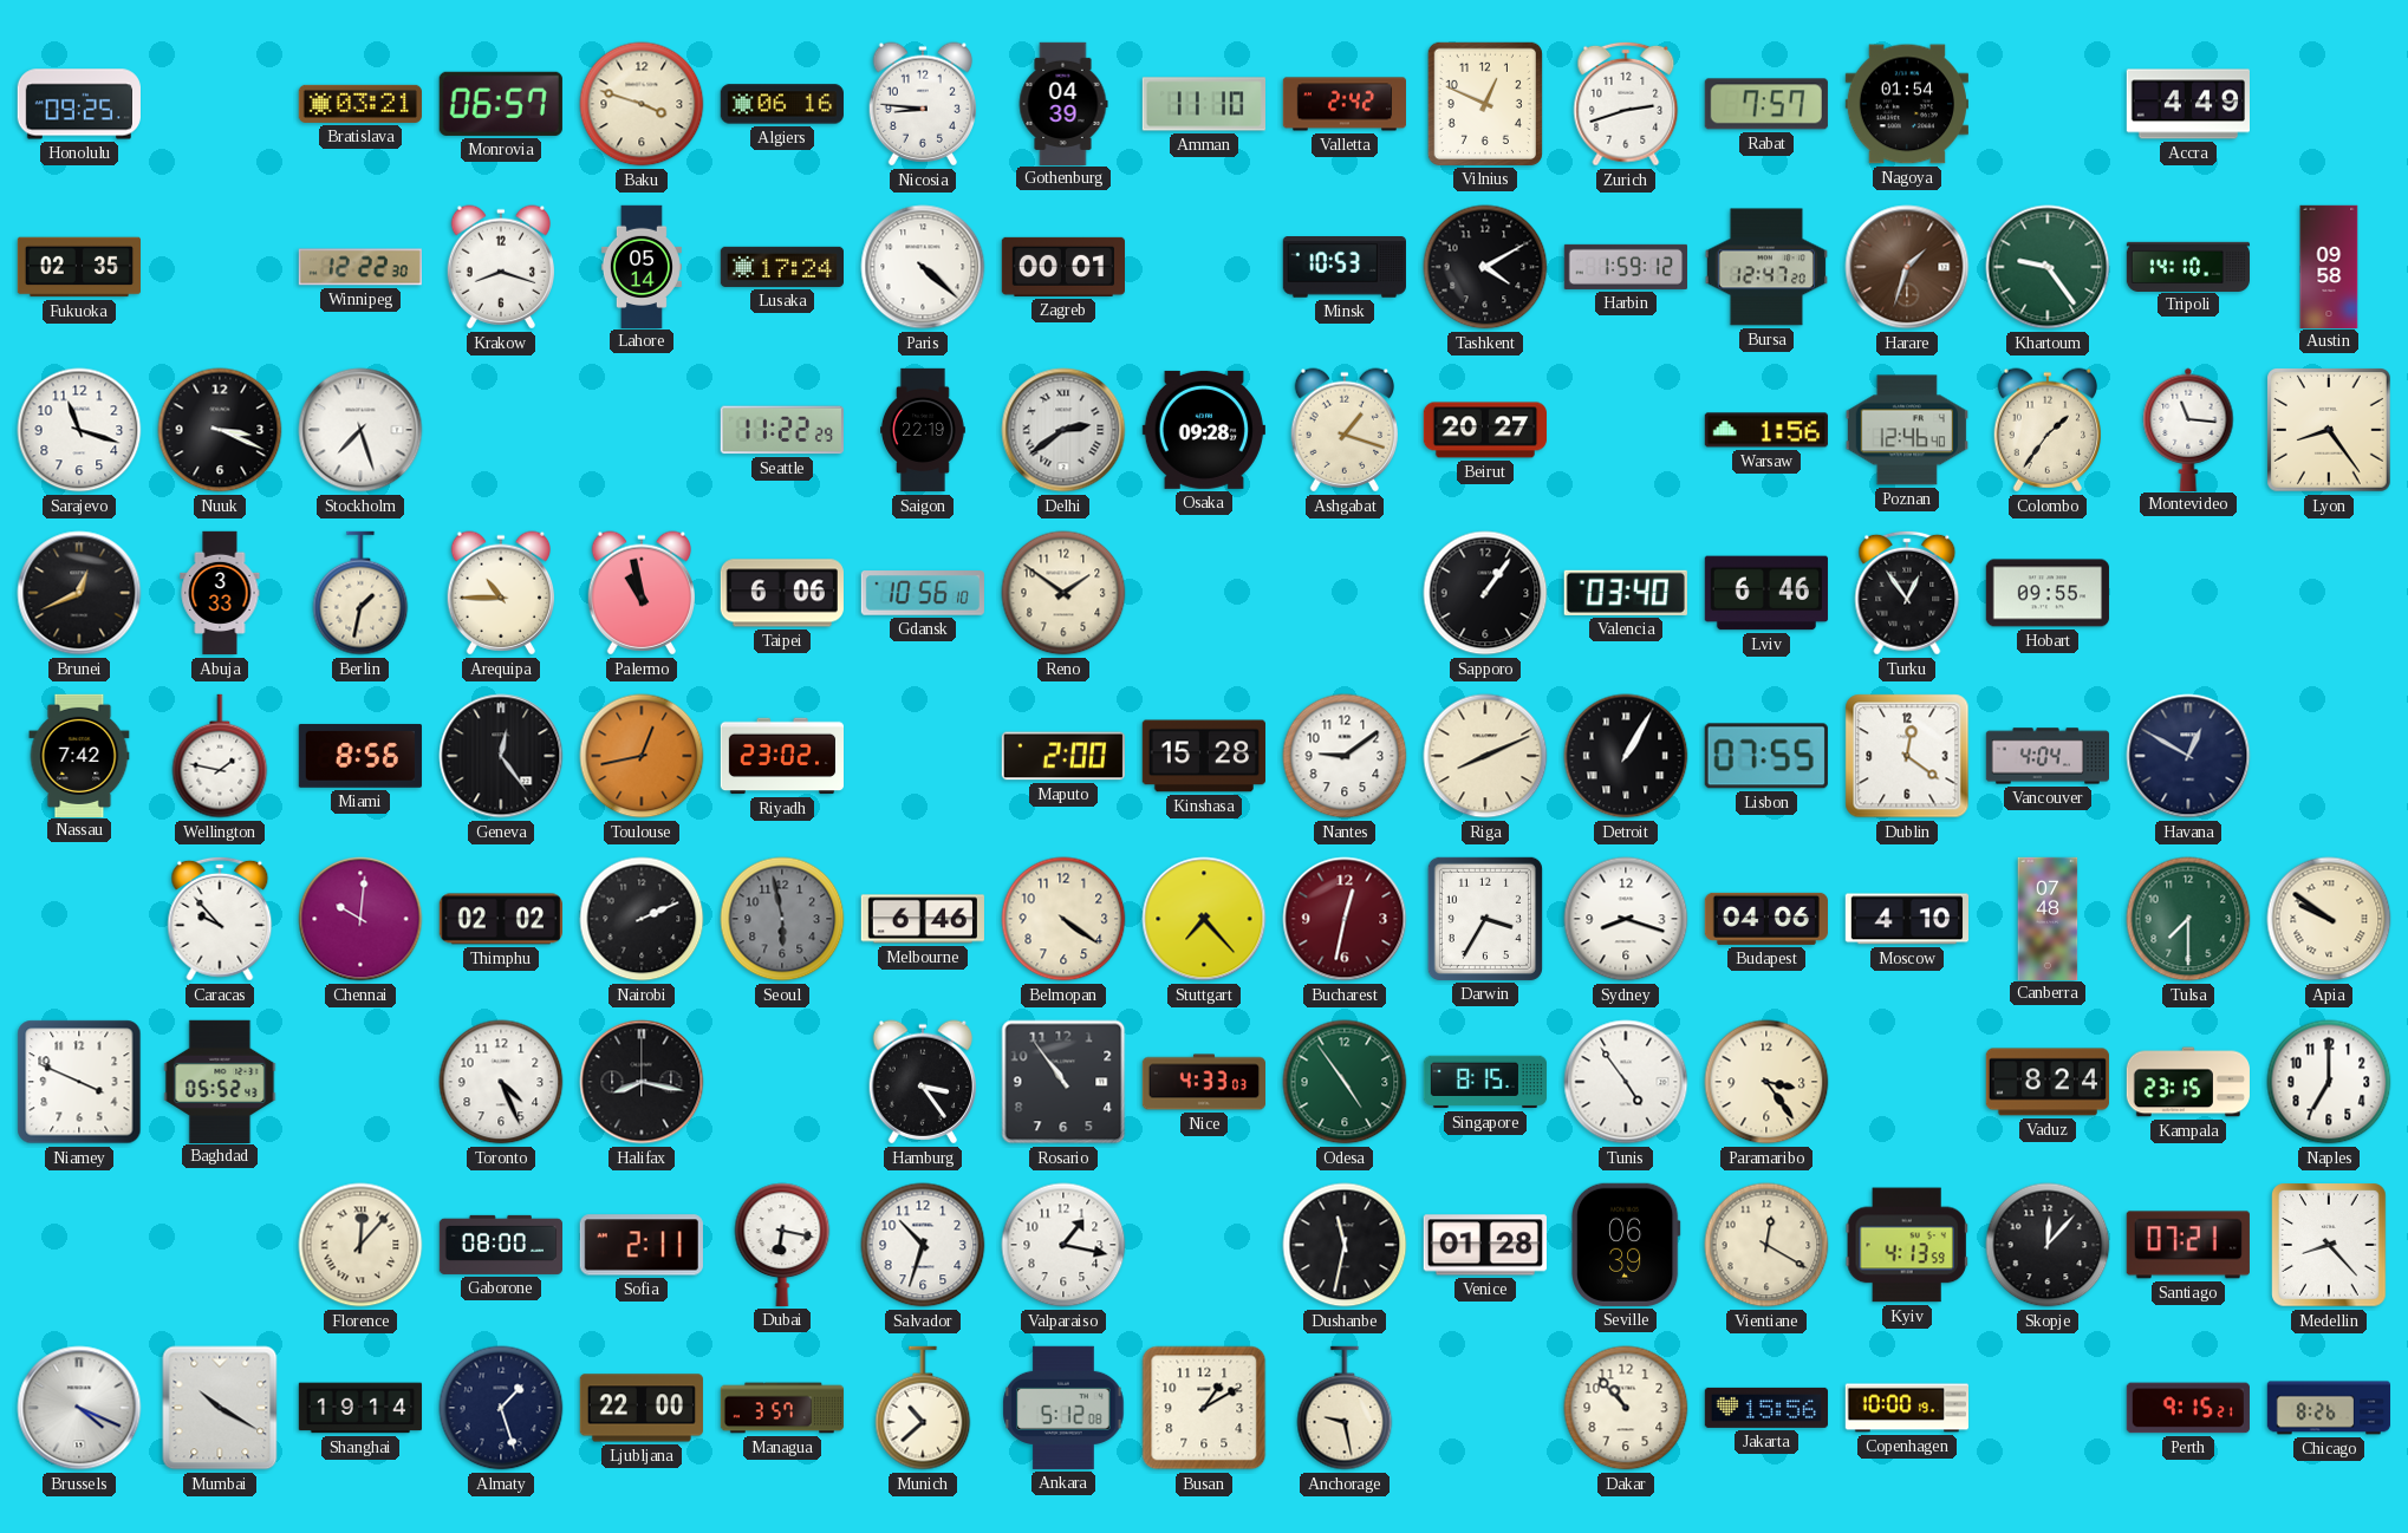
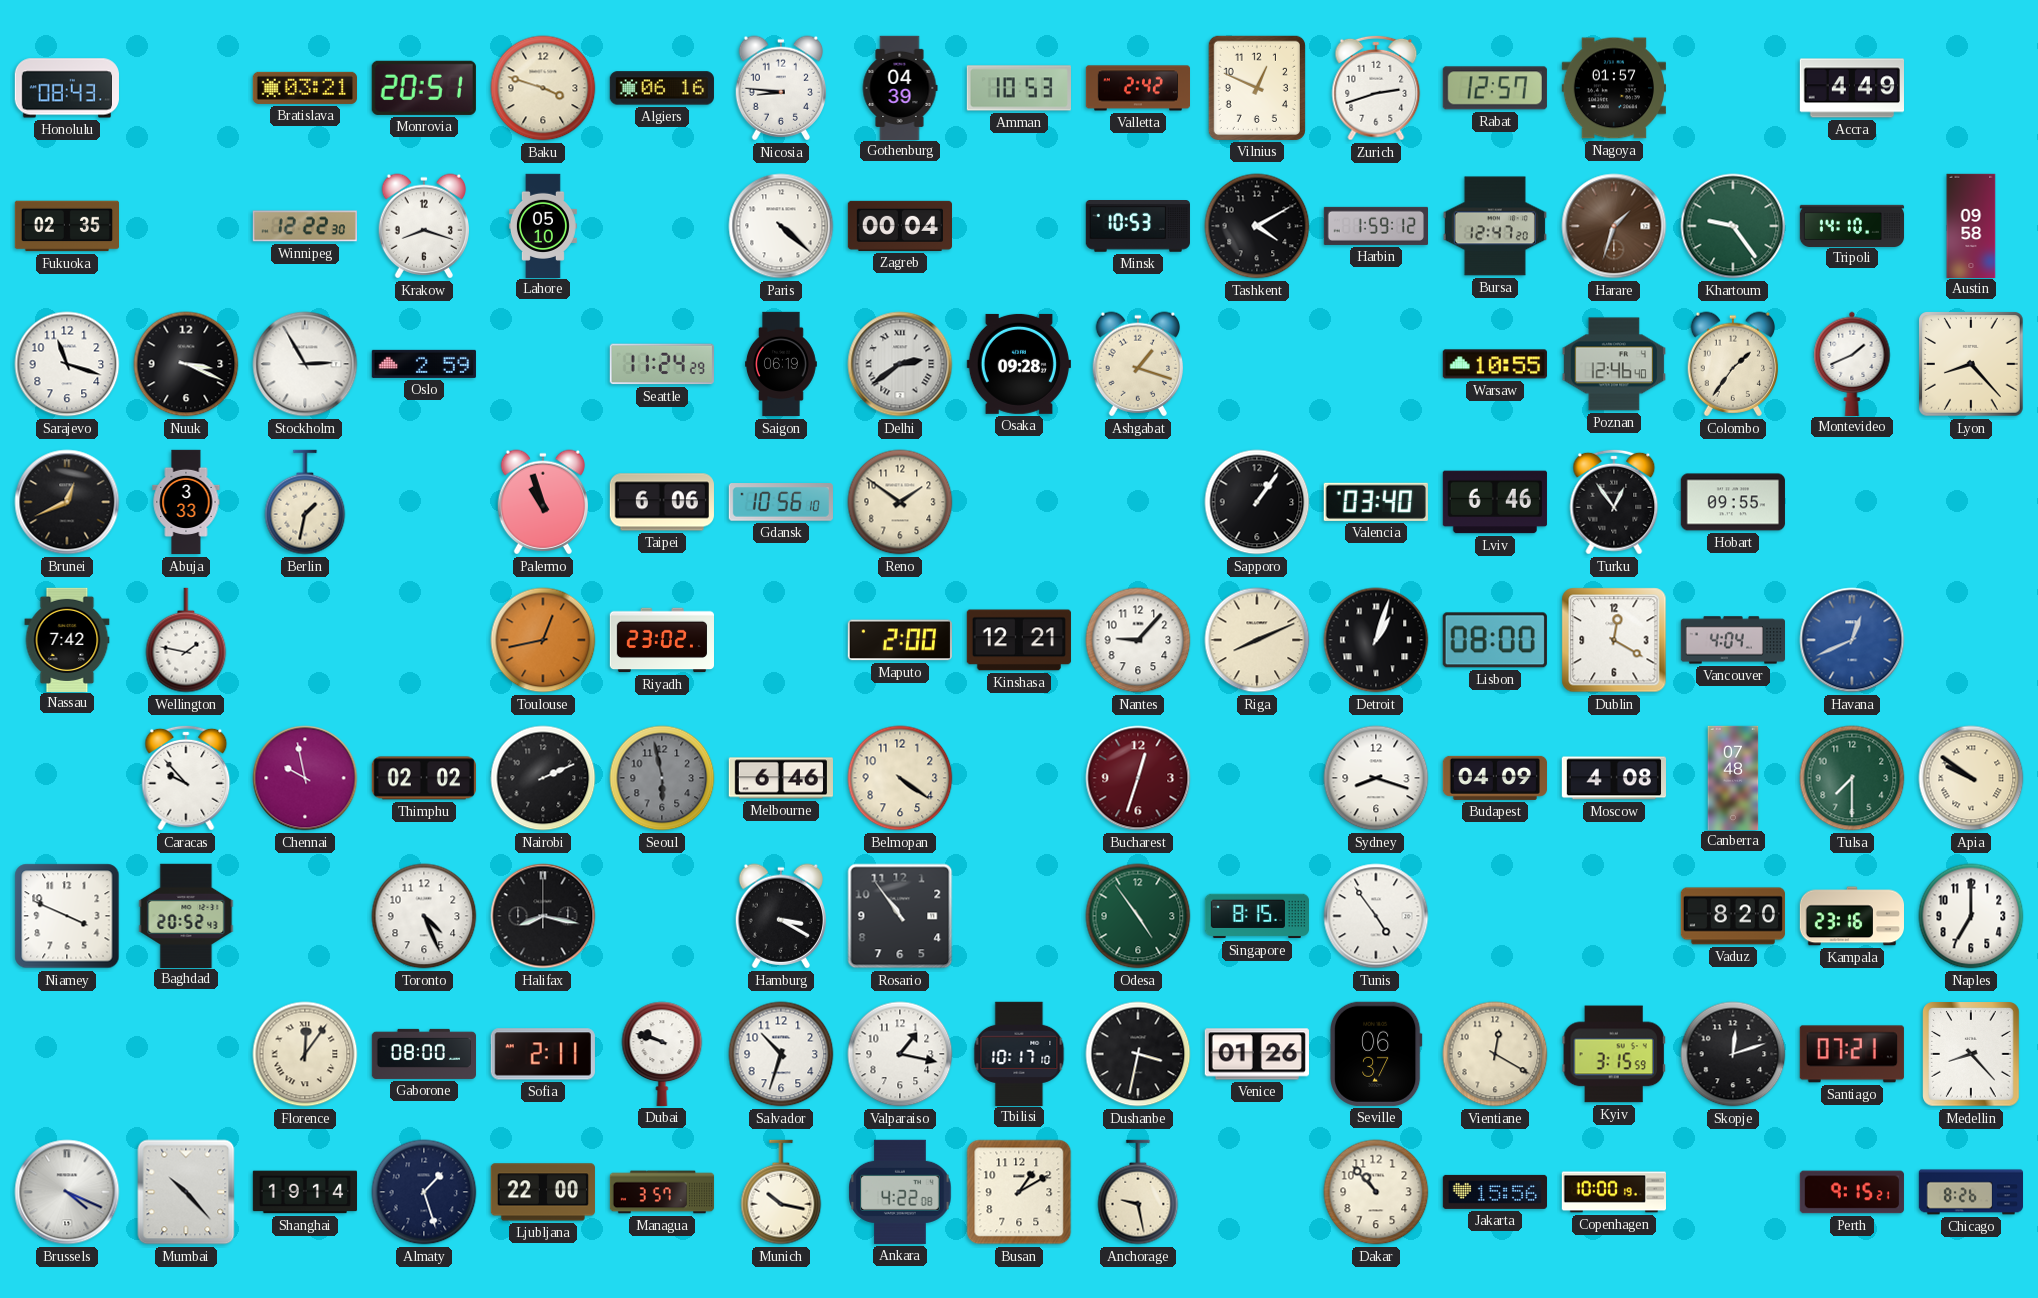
Honolulu: 09:25 -> 08:43
Monrovia: 06:57 -> 20:51
Amman: 11:10 -> 10:53
Rabat: 7:57 -> 12:57
Nagoya: 01:54 -> 01:57
Lahore: 05:14 -> 05:10
Lusaka: 17:24 -> none
Zagreb: 00:01 -> 00:04
Stockholm: 7:27 -> 2:55
Oslo: none -> 2:59
Seattle: 11:22 -> 11:24
Saigon: 22:19 -> 06:19
Beirut: 20:27 -> none
Warsaw: 1:56 -> 10:55
Montevideo: 11:16 -> 1:41
Lyon: 8:24 -> 8:23
Arequipa: 10:45 -> none
Palermo: 10:58 -> 10:57
Miami: 8:56 -> none
Geneva: 12:24 -> none
Kinshasa: 15:28 -> 12:21
Nantes: 9:09 -> 9:07
Detroit: 1:05 -> 1:03
Lisbon: 07:55 -> 08:00
Dublin: 12:21 -> 12:20
Havana: 12:50 -> 12:41
Havana dial: navy -> blue
Chennai: 10:01 -> 9:58
Stuttgart: 7:23 -> none
Bucharest: 12:32 -> 12:33
Darwin: 3:35 -> none
Budapest: 04:06 -> 04:09
Moscow: 4:10 -> 4:08
Baghdad: 05:52 -> 20:52
Hamburg: 3:24 -> 3:20
Nice: 4:33 -> none
Paramaribo: 3:24 -> none
Vaduz: 8:24 -> 8:20
Kampala: 23:15 -> 23:16
Florence: 12:07 -> 12:06
Dubai: 6:17 -> 9:48
Tbilisi: none -> 10:17
Dushanbe: 11:32 -> 3:32
Venice: 01:28 -> 01:26
Seville: 06:39 -> 06:37
Kyiv: 4:13 -> 3:15
Skopje: 12:07 -> 12:12
Mumbai: 10:20 -> 10:23
Munich: 10:38 -> 10:17
Ankara: 5:12 -> 4:22
